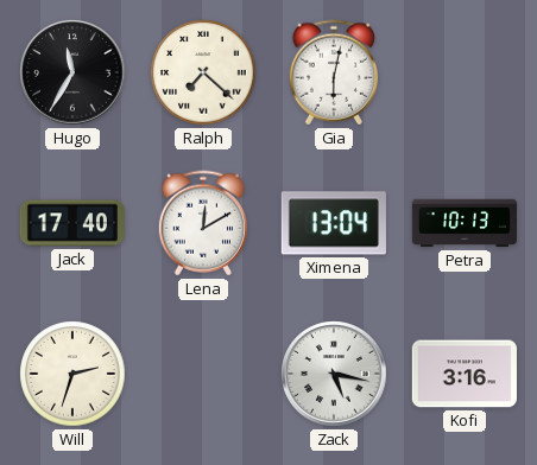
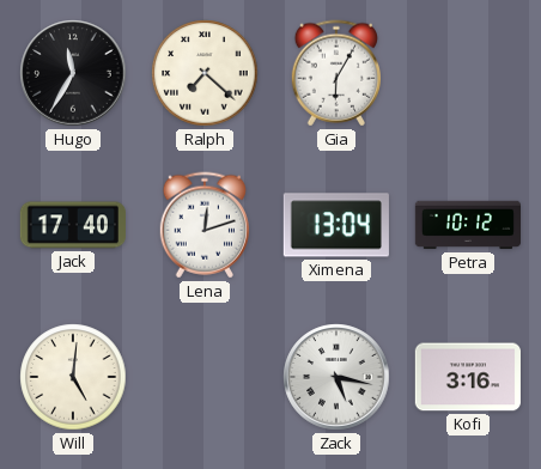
Gia: 6:02 -> 6:05
Lena: 12:10 -> 12:12
Petra: 10:13 -> 10:12
Will: 2:33 -> 5:01
